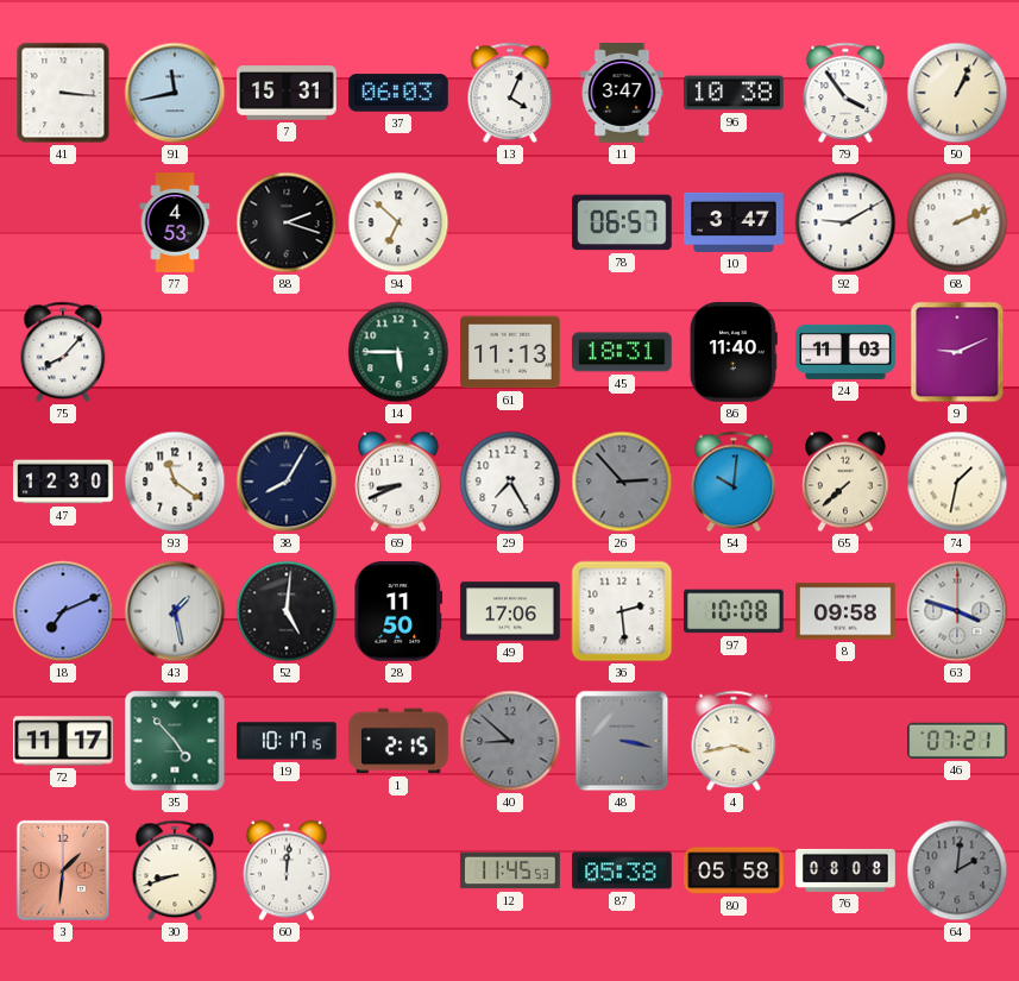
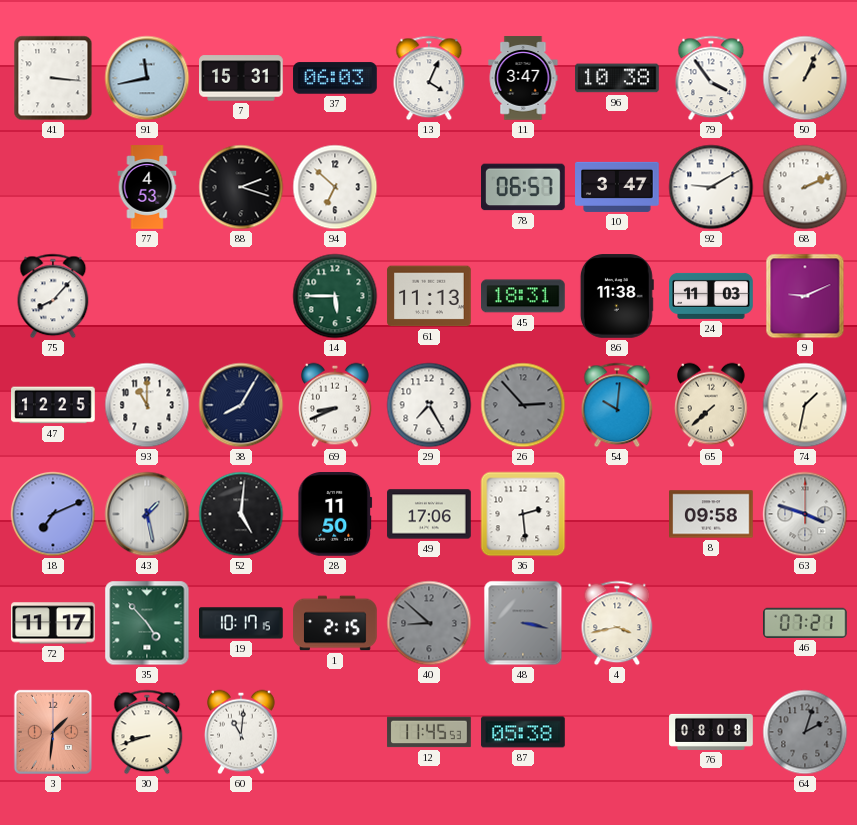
86: 11:40 -> 11:38
47: 12:30 -> 12:25
93: 11:21 -> 11:00
97: 10:08 -> none
60: 12:01 -> 11:01
80: 05:58 -> none
64: 2:01 -> 2:03
